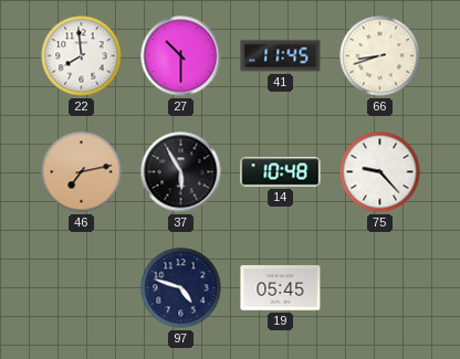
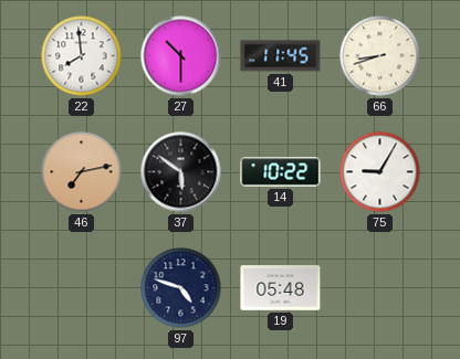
37: 5:55 -> 5:51
14: 10:48 -> 10:22
75: 9:23 -> 9:05
19: 05:45 -> 05:48
